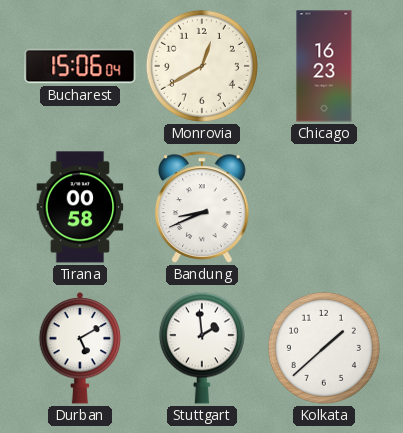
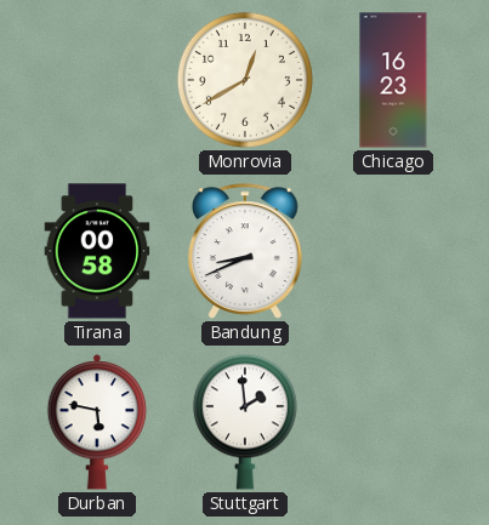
Bucharest: 15:06 -> none
Durban: 5:10 -> 5:47
Kolkata: 1:38 -> none
